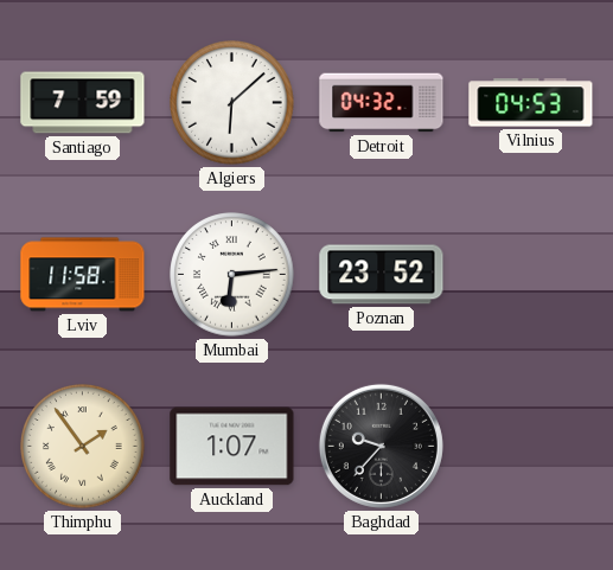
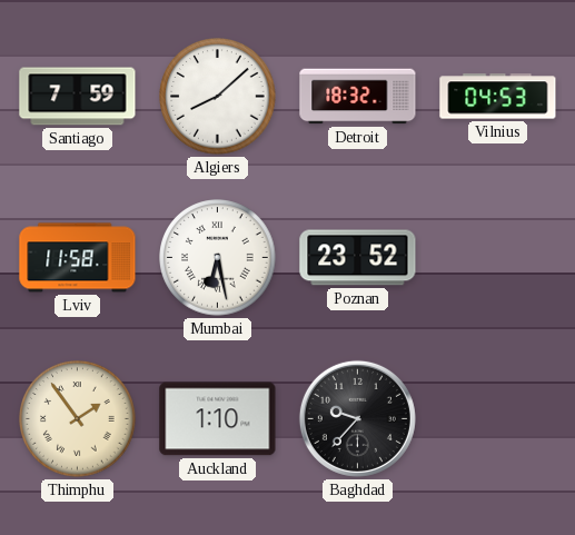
Algiers: 6:08 -> 8:08
Detroit: 04:32 -> 18:32
Mumbai: 6:14 -> 6:28
Auckland: 1:07 -> 1:10
